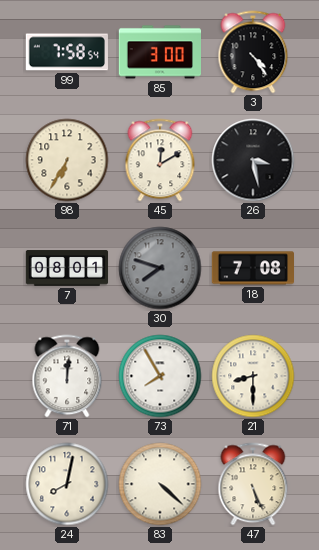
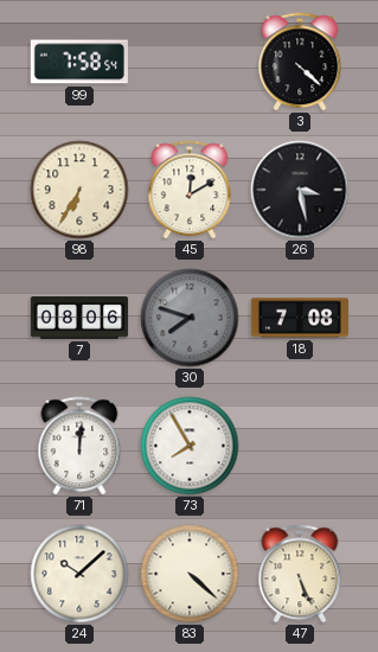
85: 3:00 -> none
3: 4:24 -> 4:22
7: 08:01 -> 08:06
21: 8:30 -> none
24: 8:02 -> 10:08
